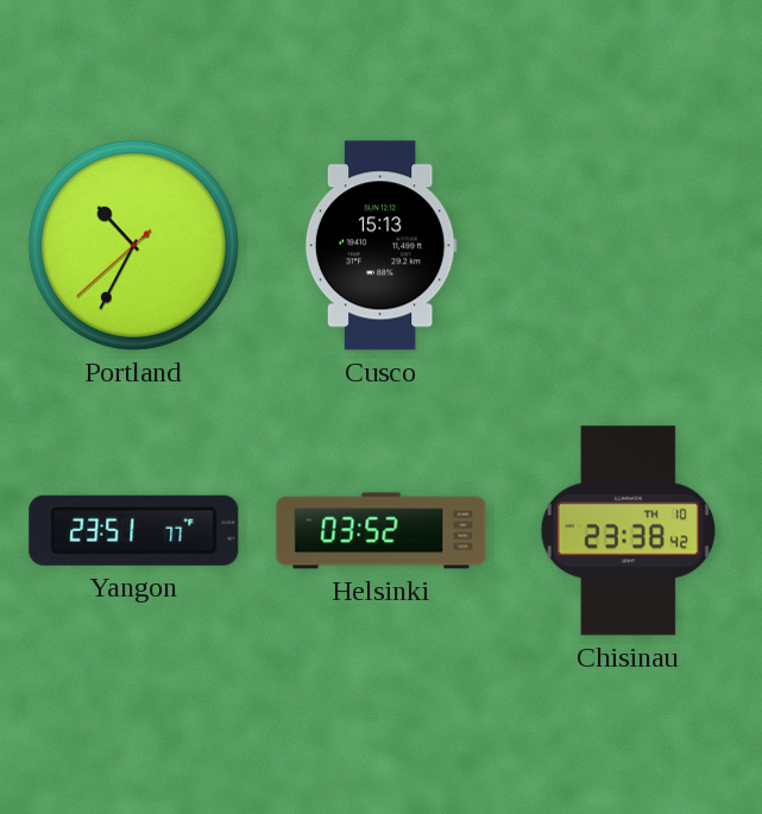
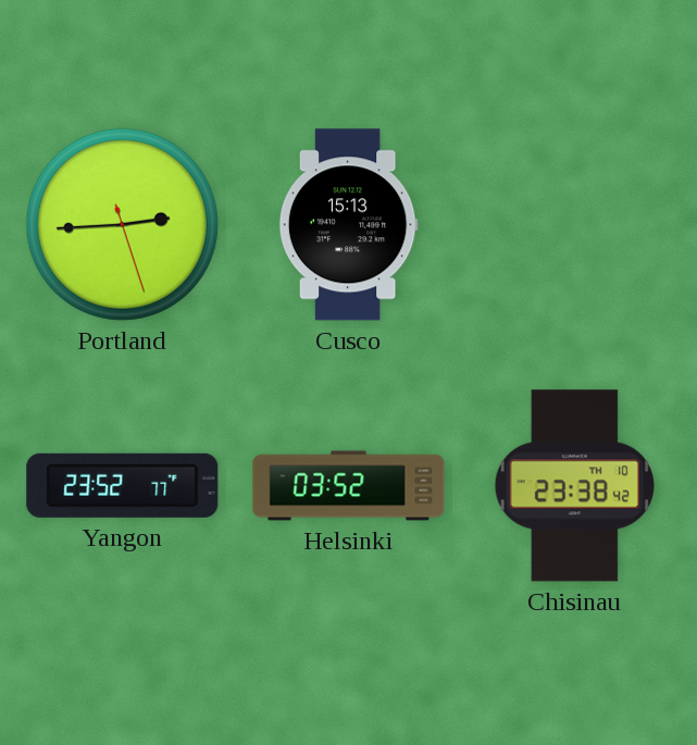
Portland: 10:34 -> 2:44
Yangon: 23:51 -> 23:52
